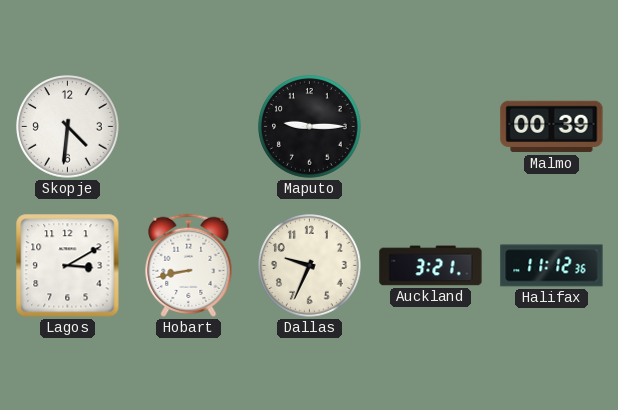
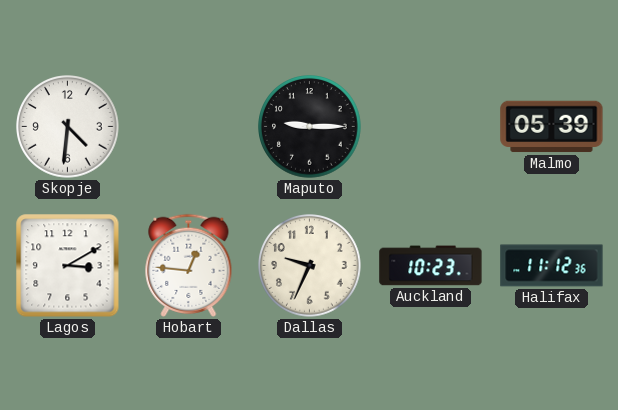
Malmo: 00:39 -> 05:39
Hobart: 8:43 -> 12:46
Auckland: 3:21 -> 10:23
